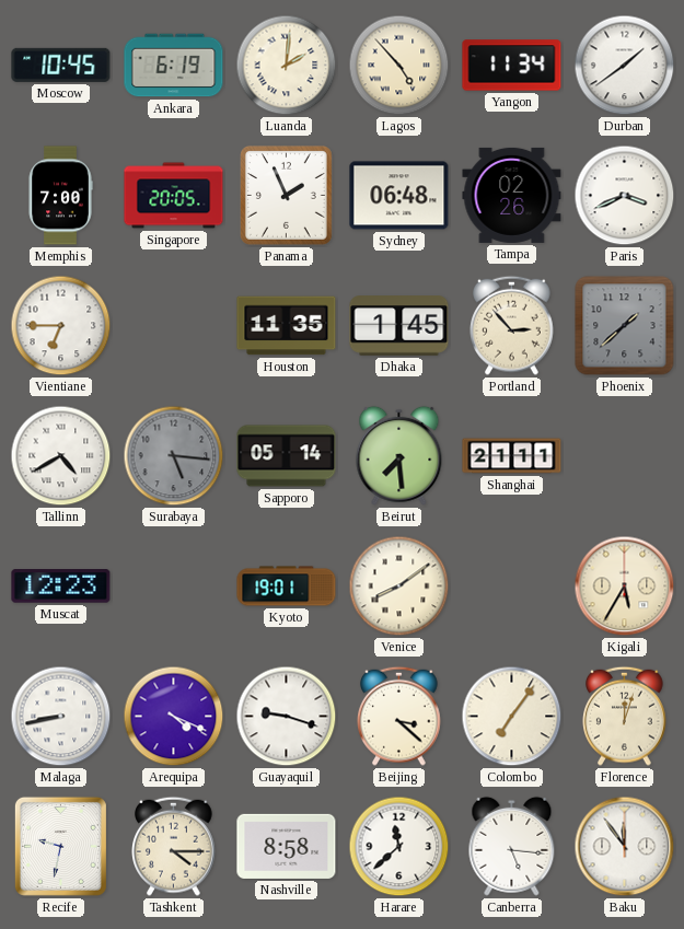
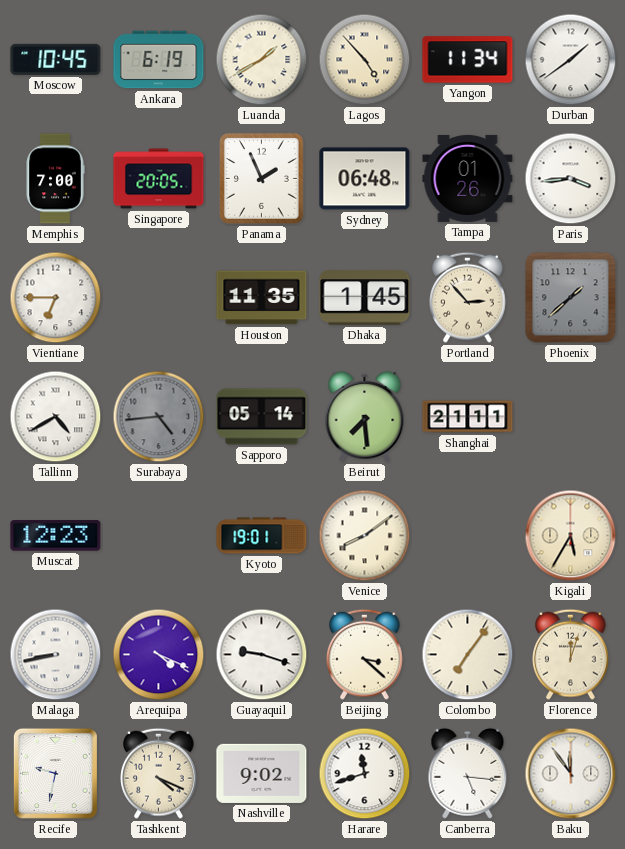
Luanda: 2:01 -> 1:40
Tampa: 02:26 -> 01:26
Paris: 3:41 -> 3:44
Surabaya: 5:16 -> 4:44
Tashkent: 4:15 -> 4:19
Nashville: 8:58 -> 9:02
Harare: 11:38 -> 11:42
